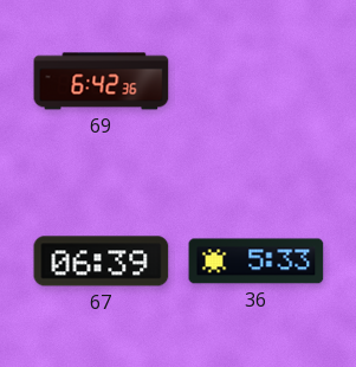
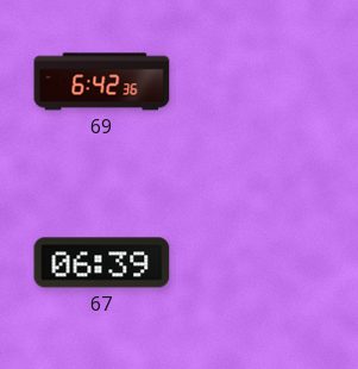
36: 5:33 -> none
